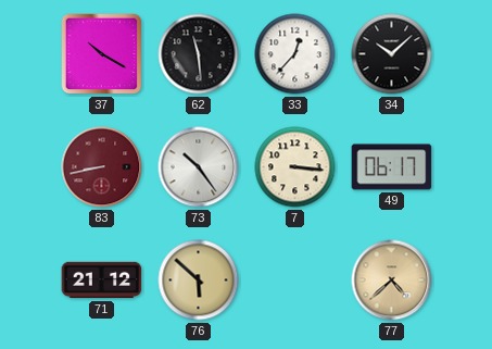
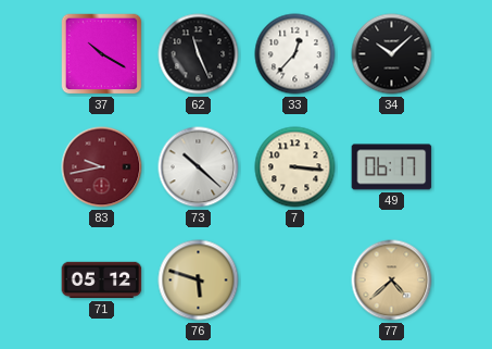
62: 11:29 -> 11:26
83: 8:43 -> 9:43
73: 10:24 -> 10:22
71: 21:12 -> 05:12
76: 5:52 -> 5:48
